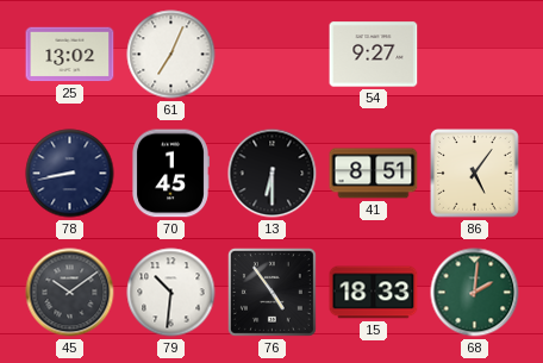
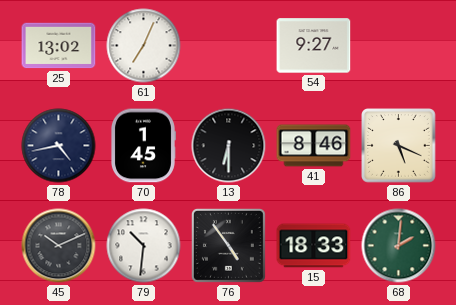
78: 8:43 -> 4:43
41: 8:51 -> 8:46
86: 5:06 -> 5:19
45: 10:09 -> 10:11
